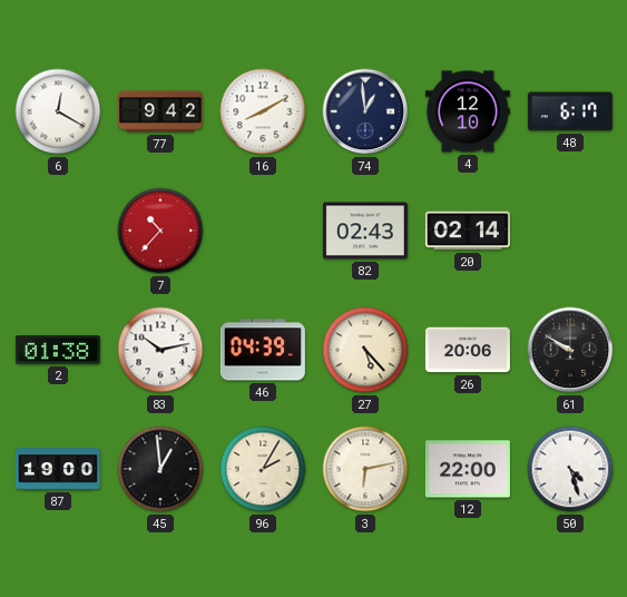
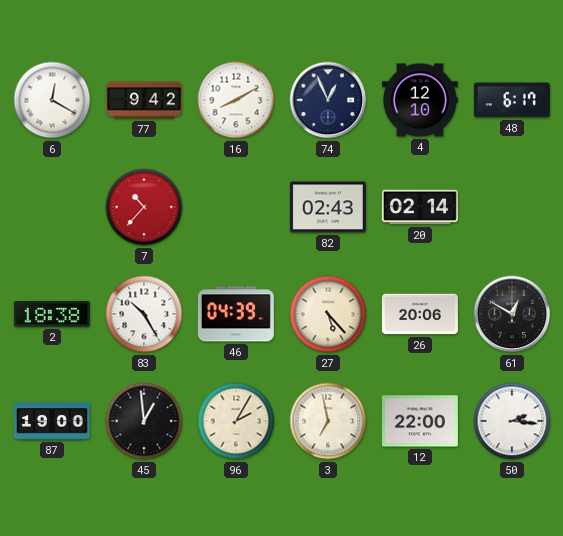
74: 12:59 -> 12:56
2: 01:38 -> 18:38
83: 10:13 -> 10:25
61: 9:50 -> 12:50
3: 6:13 -> 6:58
50: 4:27 -> 2:16
